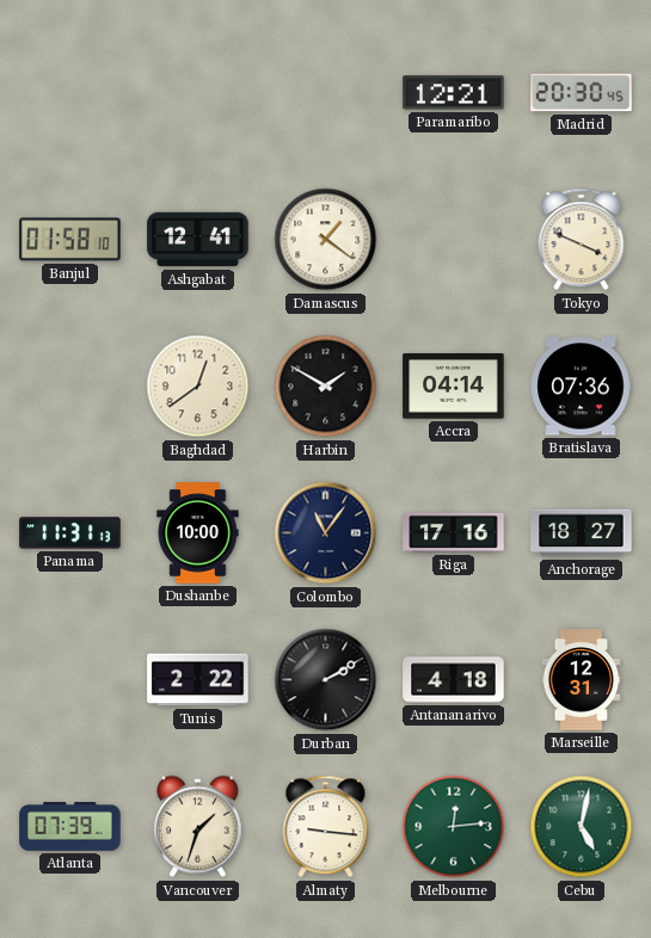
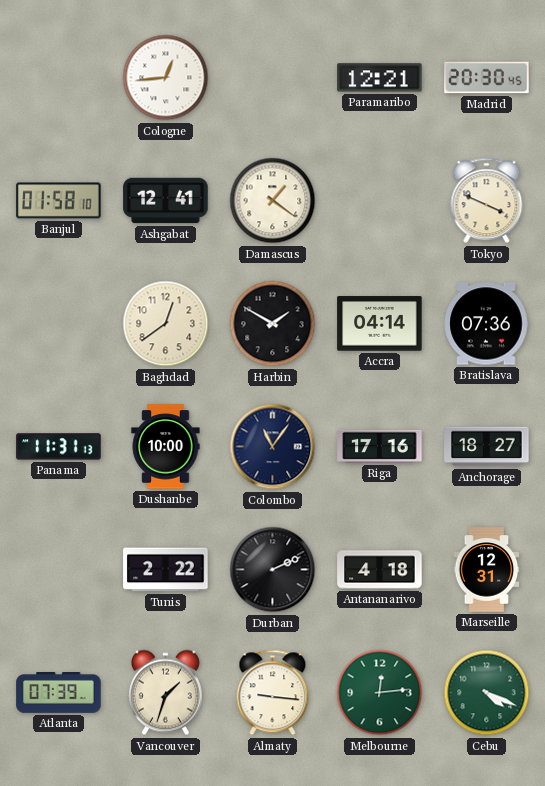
Cologne: none -> 12:44
Durban: 2:10 -> 2:11
Cebu: 5:02 -> 4:19
